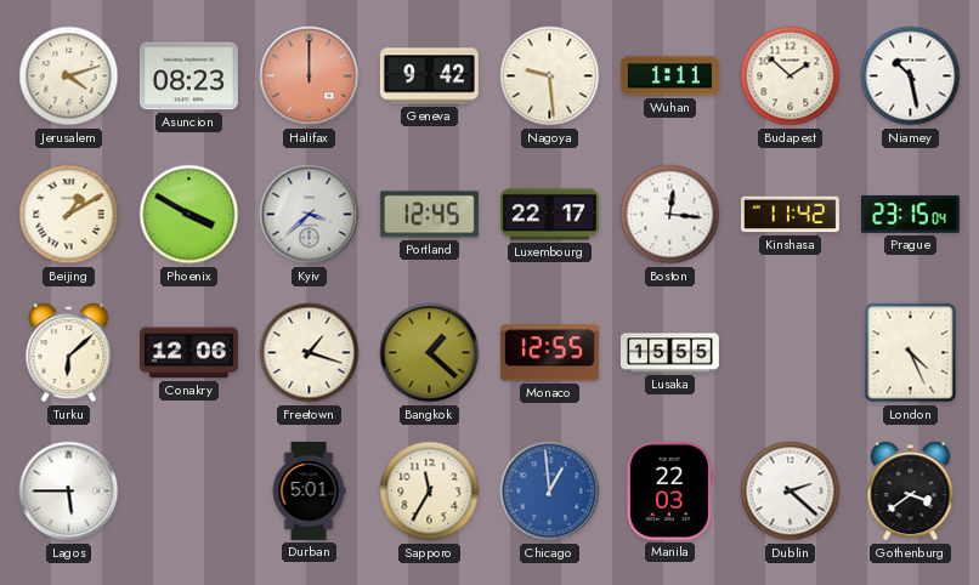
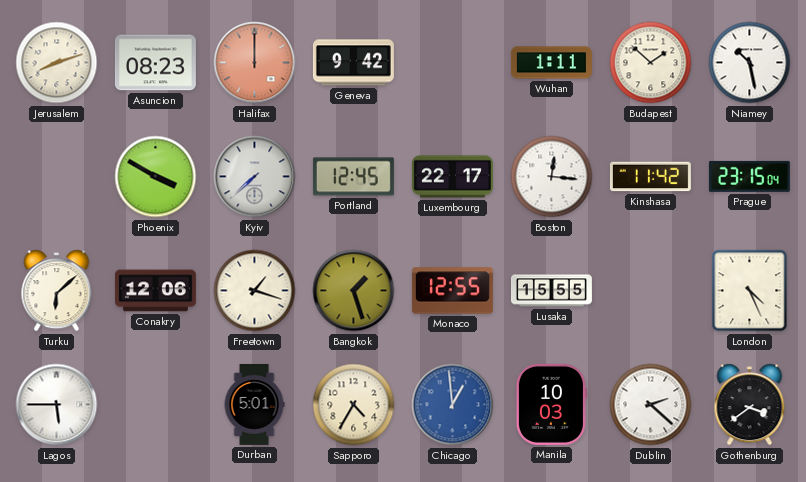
Jerusalem: 4:12 -> 8:12
Nagoya: 9:29 -> none
Beijing: 1:10 -> none
Kyiv: 3:38 -> 7:38
Bangkok: 1:22 -> 1:27
Sapporo: 11:35 -> 4:35
Manila: 22:03 -> 10:03
